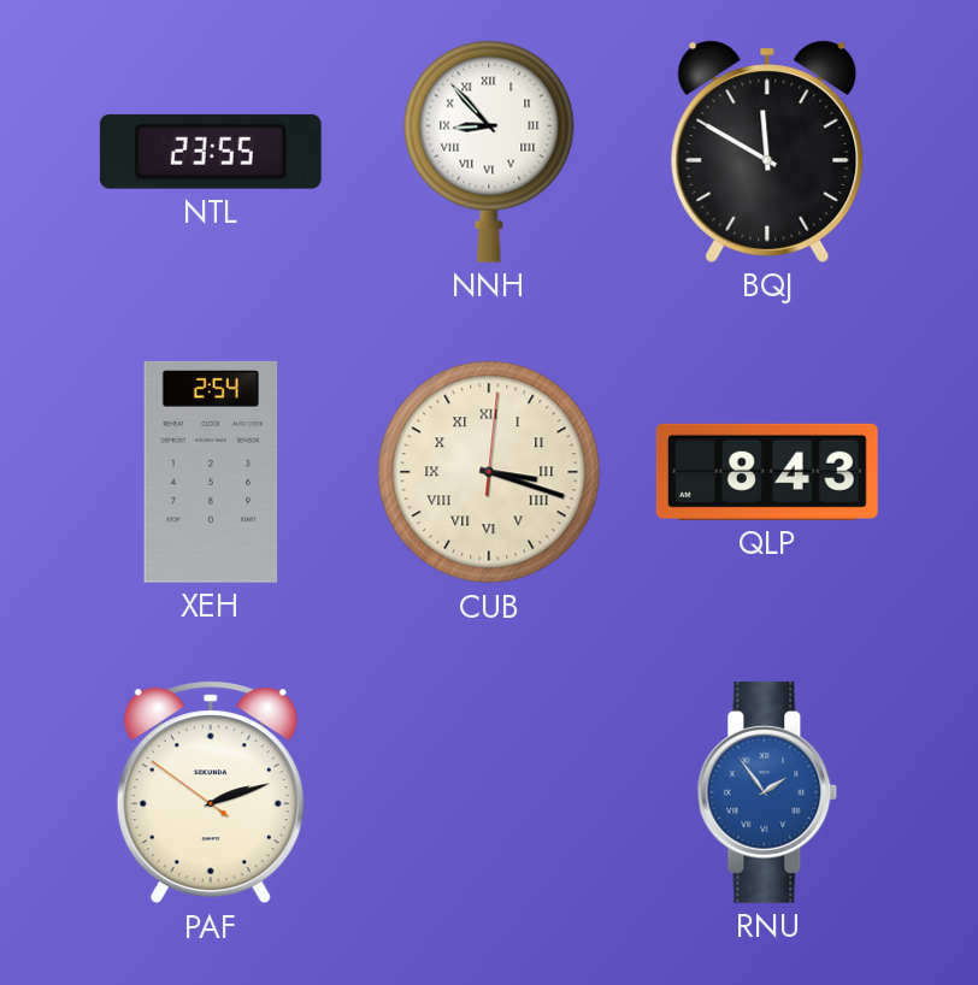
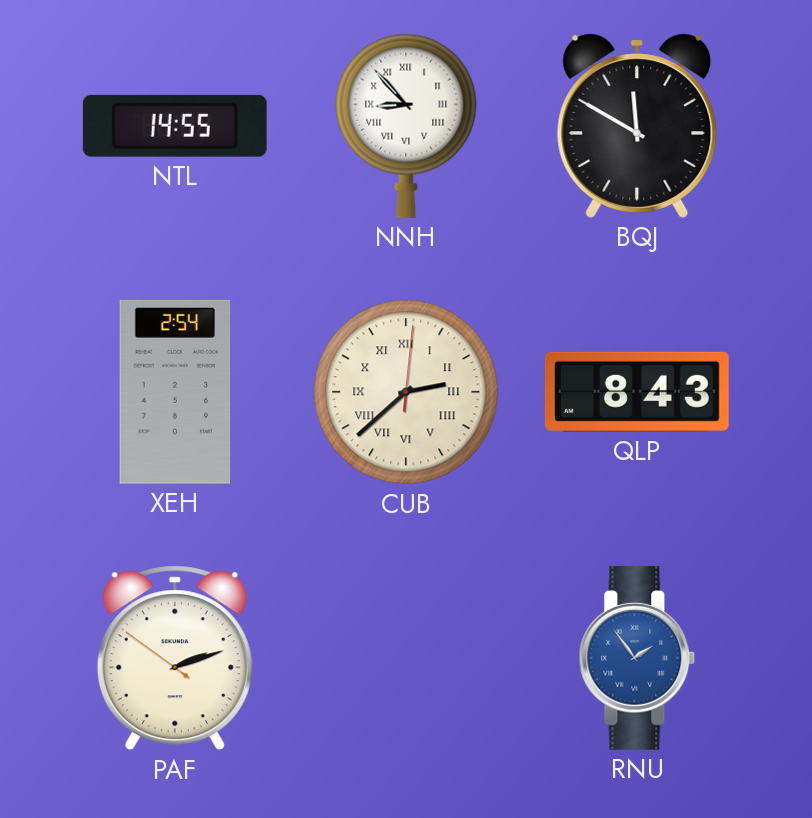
NTL: 23:55 -> 14:55
CUB: 3:18 -> 2:38
